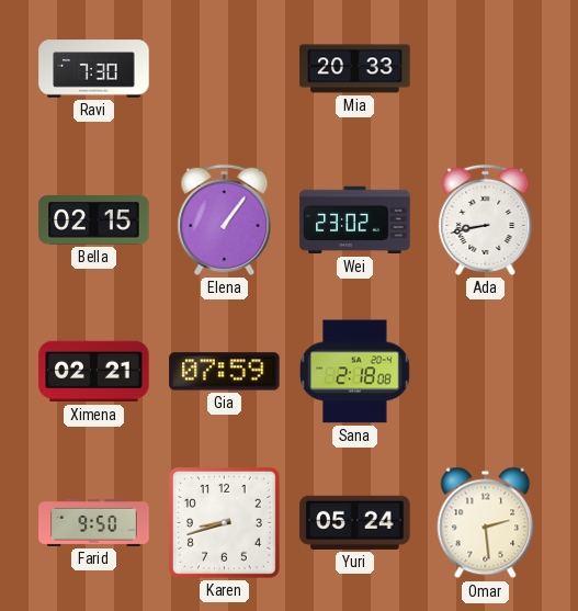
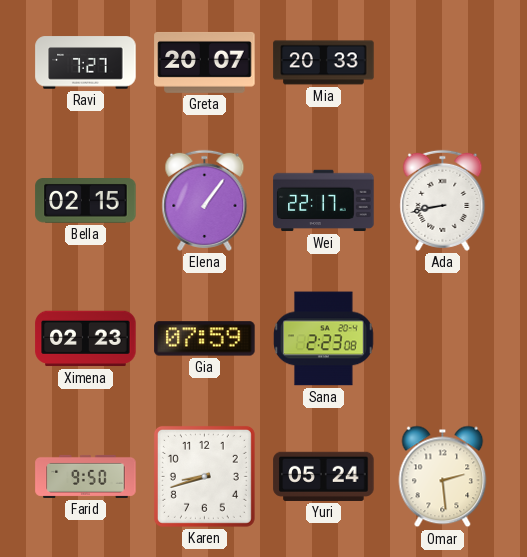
Ravi: 7:30 -> 7:27
Greta: none -> 20:07
Wei: 23:02 -> 22:17
Ximena: 02:21 -> 02:23
Sana: 2:18 -> 2:23
